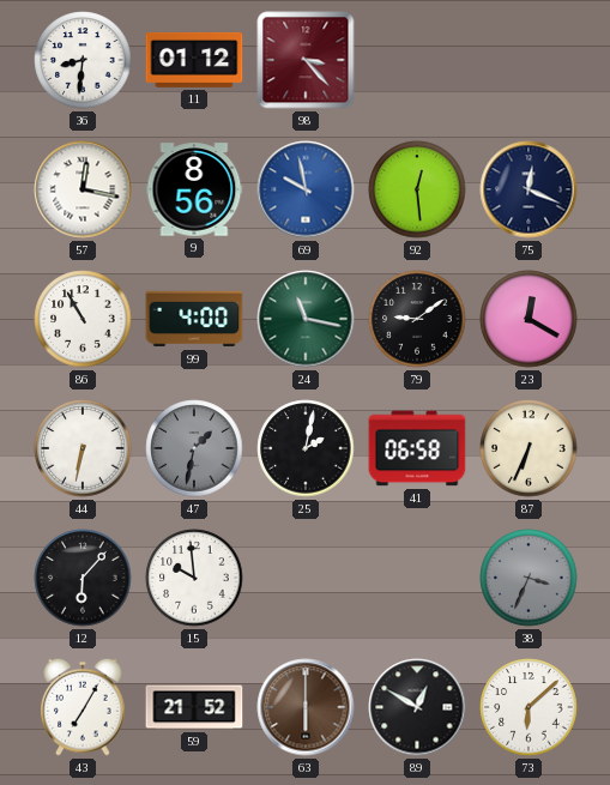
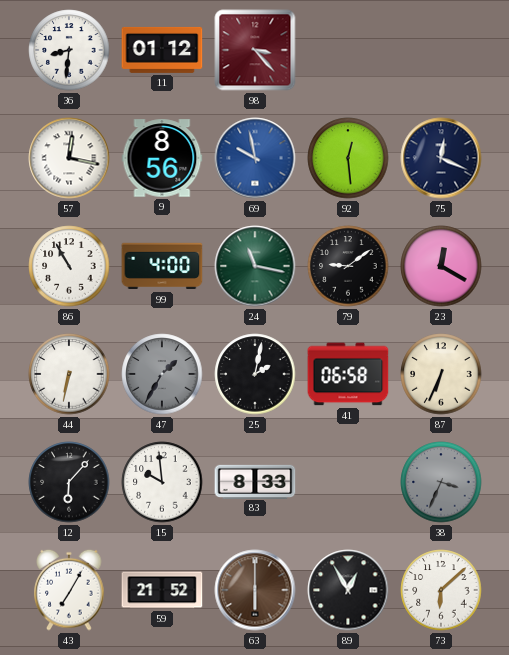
47: 1:32 -> 1:35
83: none -> 8:33
89: 12:50 -> 12:55
